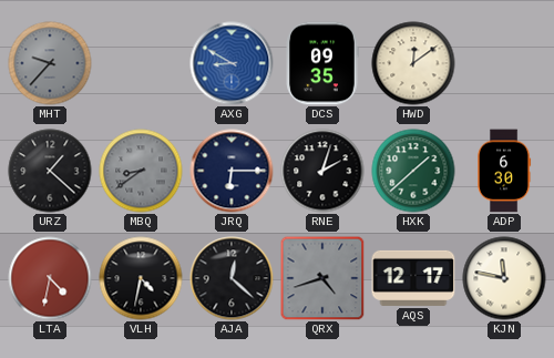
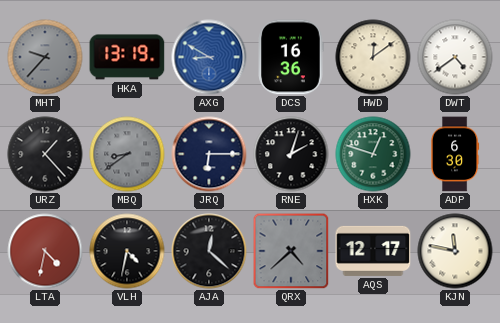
HKA: none -> 13:19
DCS: 09:35 -> 16:36
DWT: none -> 4:39
URZ: 1:22 -> 1:23
HXK: 1:38 -> 12:48
QRX: 4:42 -> 4:38
